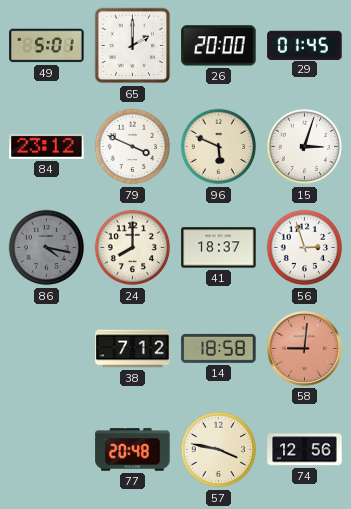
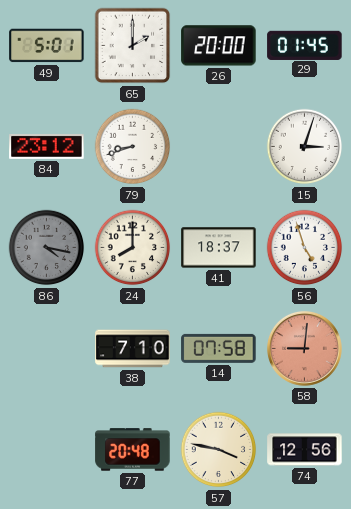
79: 3:49 -> 8:42
96: 5:49 -> none
56: 2:57 -> 4:57
38: 7:12 -> 7:10
14: 18:58 -> 07:58
